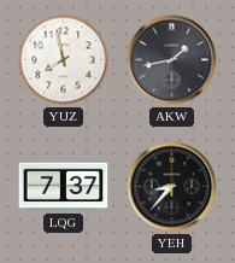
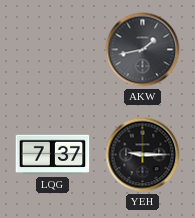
YUZ: 7:58 -> none
YEH: 8:37 -> 9:15
